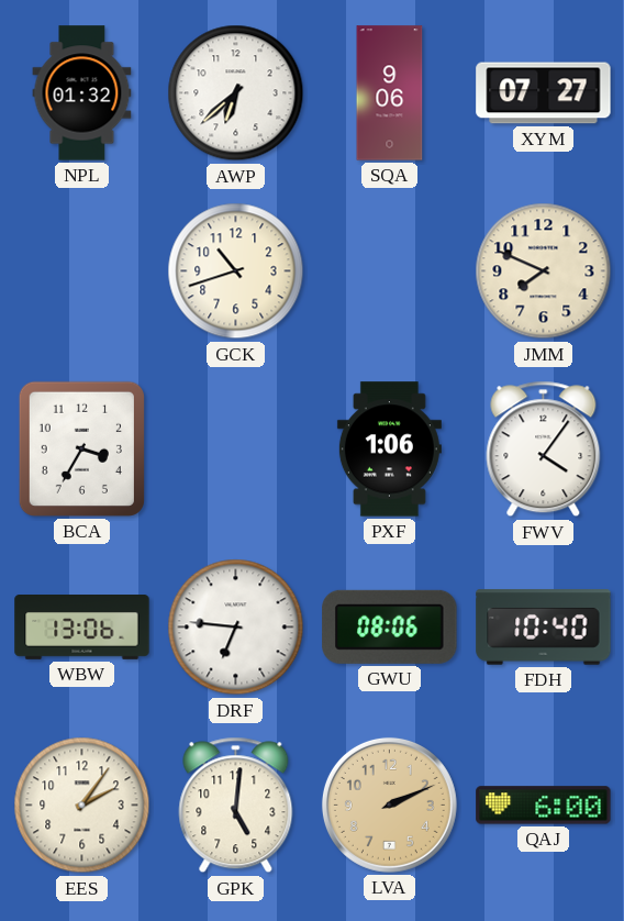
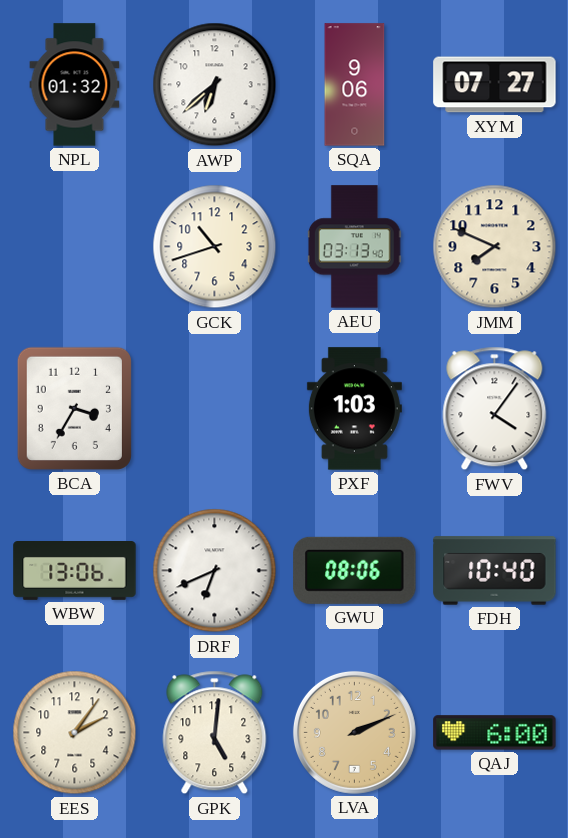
AEU: none -> 03:13
PXF: 1:06 -> 1:03
DRF: 6:46 -> 6:41
